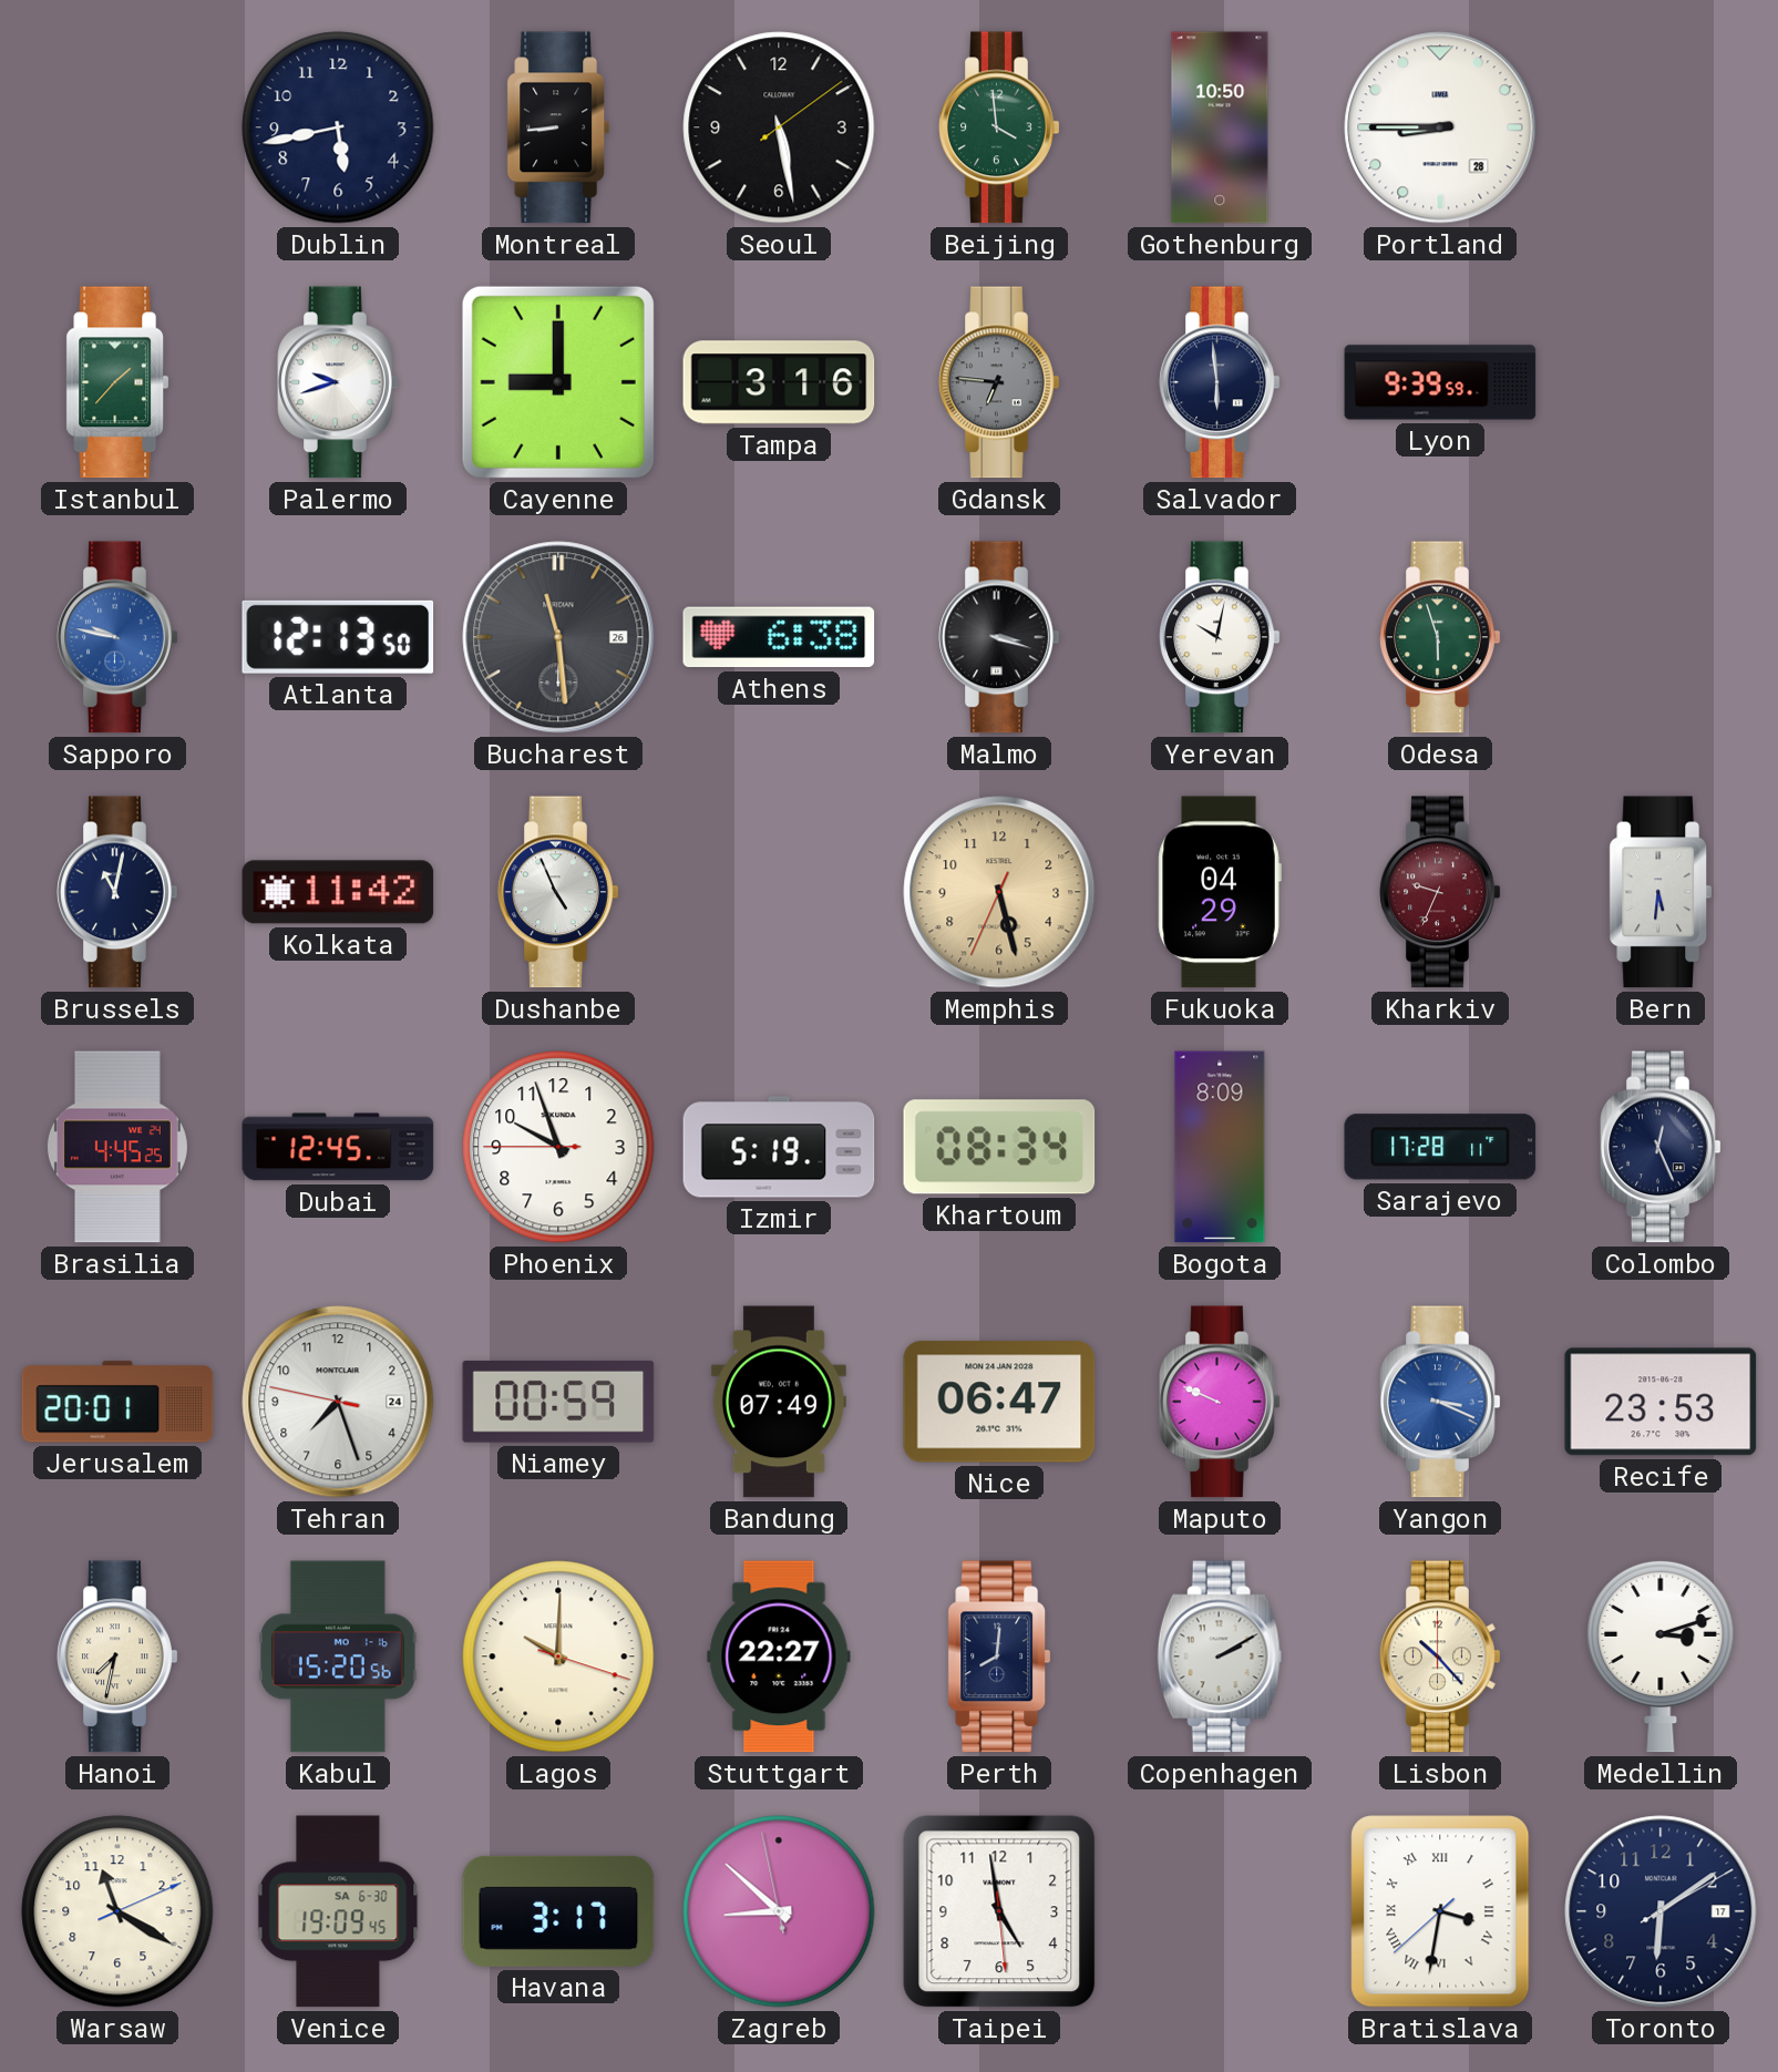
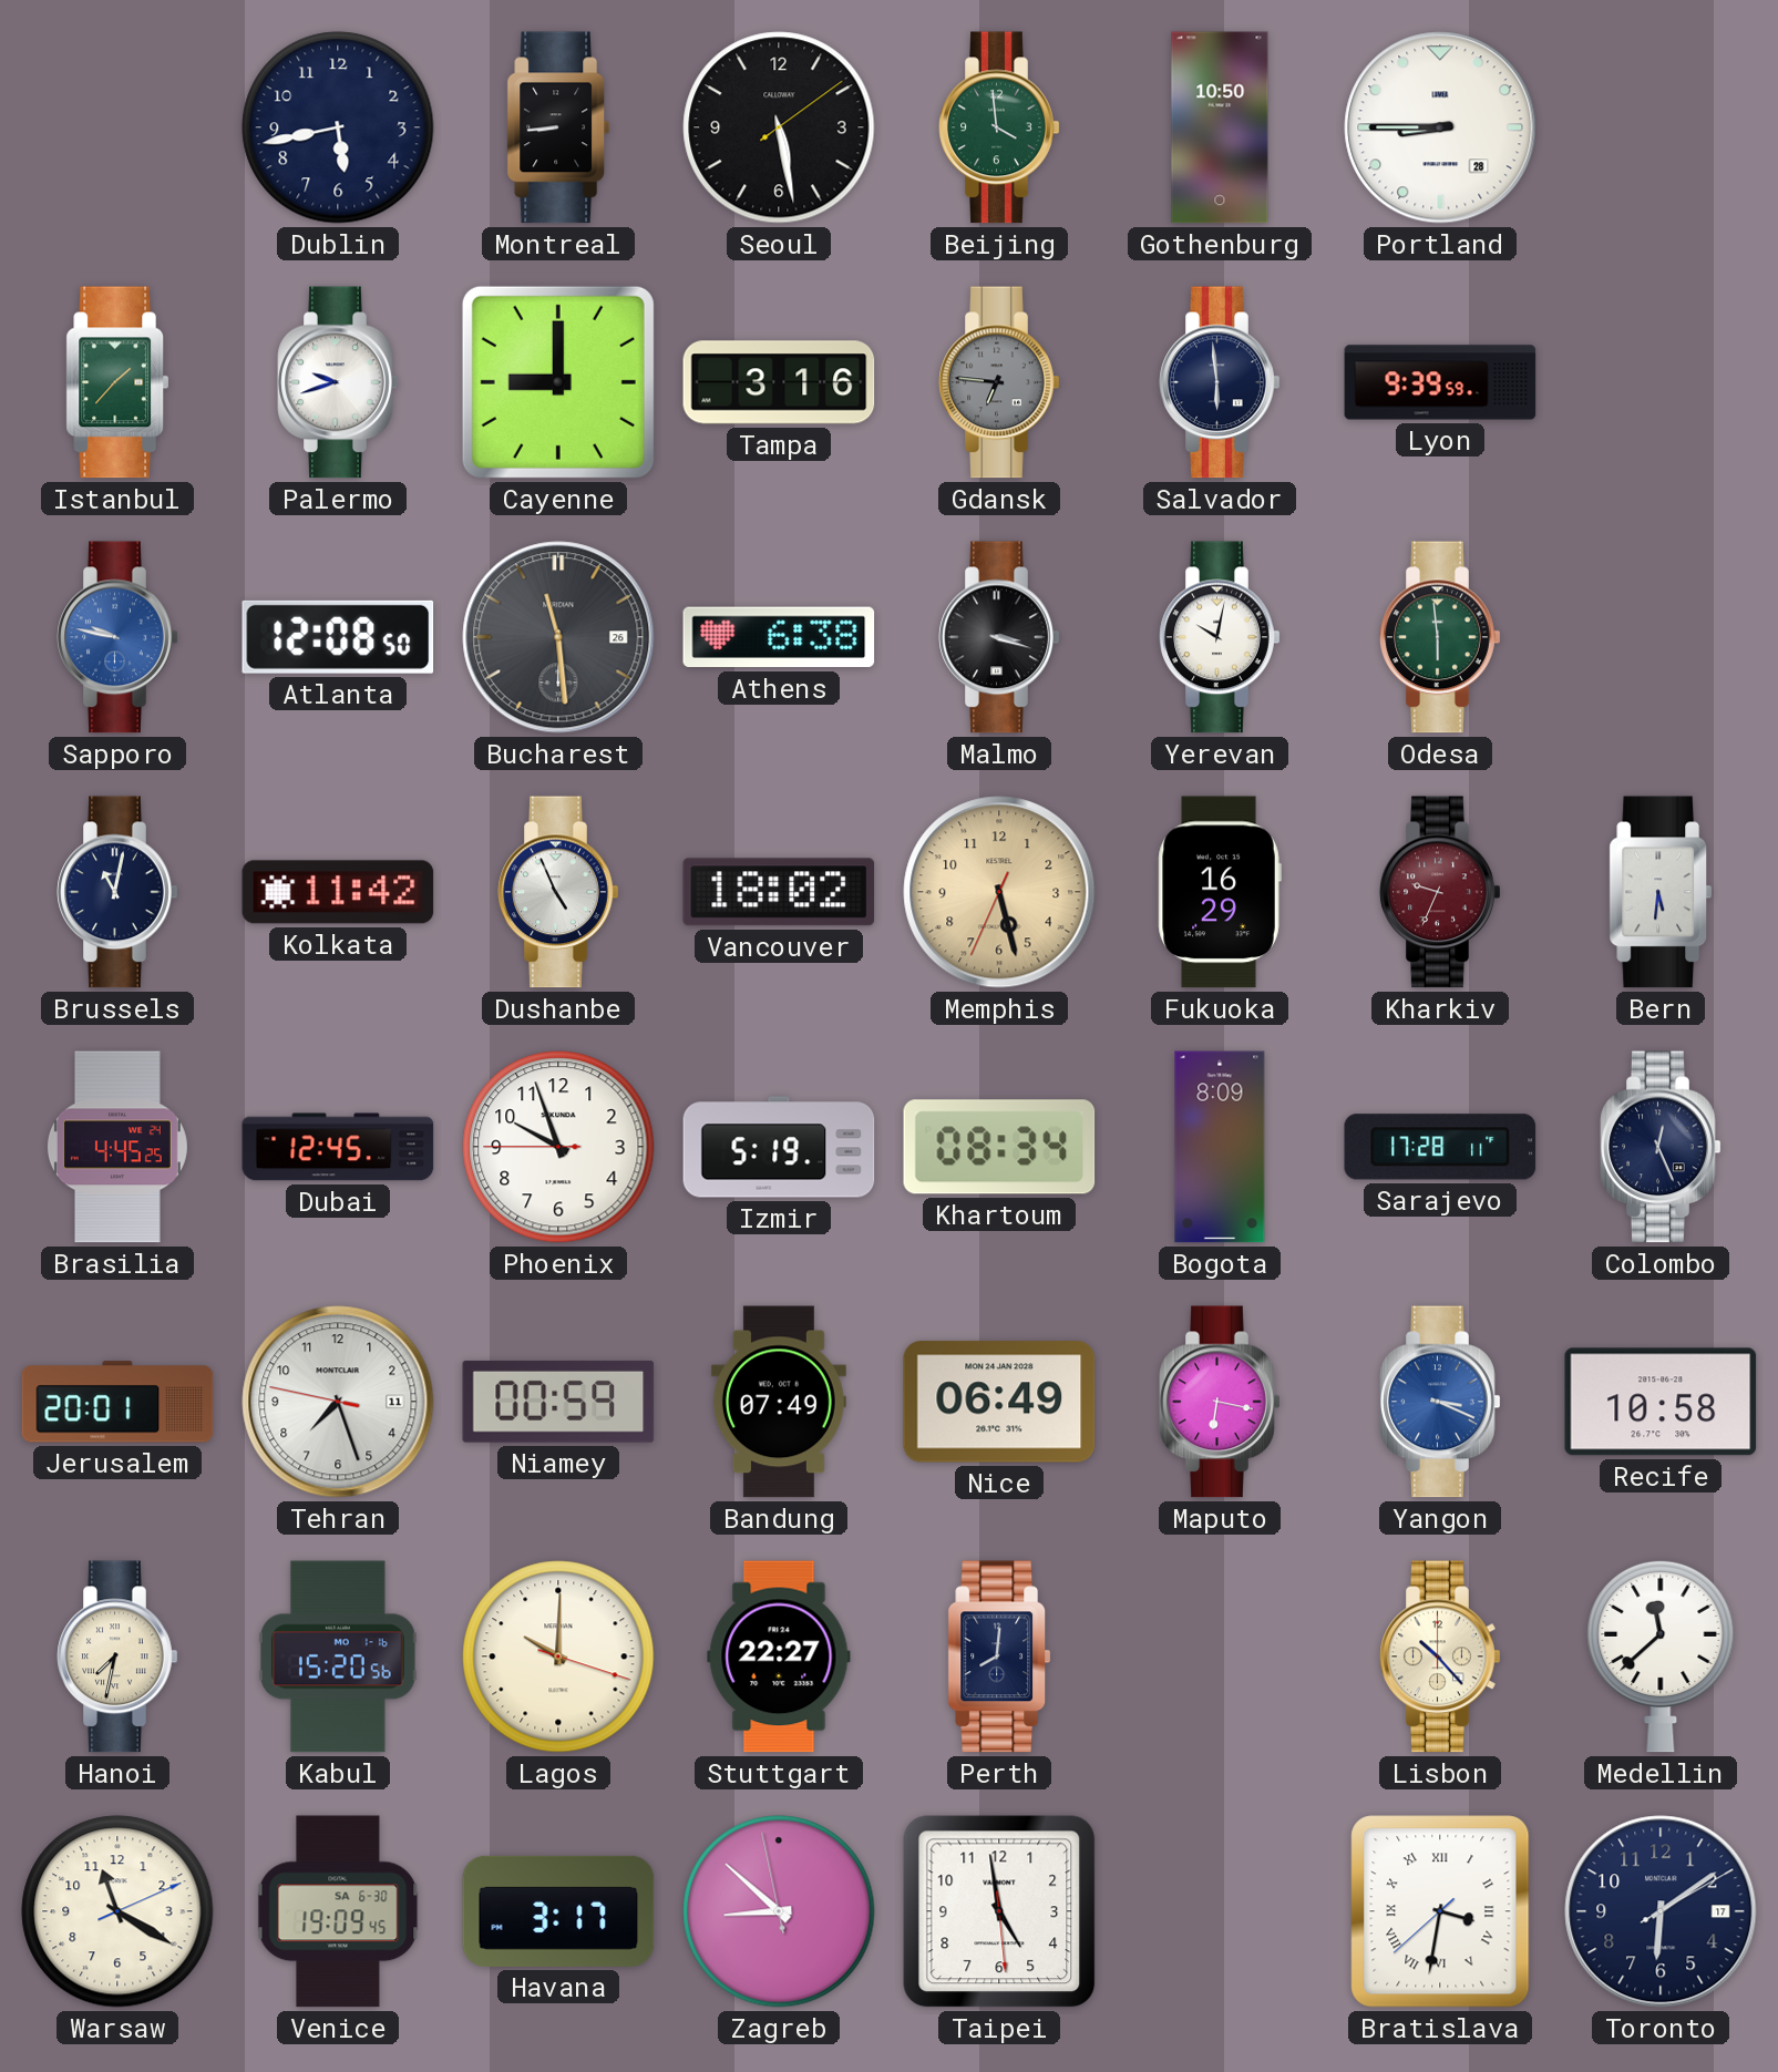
Atlanta: 12:13 -> 12:08
Odesa: 5:57 -> 5:59
Vancouver: none -> 18:02
Fukuoka: 04:29 -> 16:29
Tehran date: 24 -> 11
Nice: 06:47 -> 06:49
Maputo: 9:49 -> 6:17
Recife: 23:53 -> 10:58
Copenhagen: 2:10 -> none
Medellin: 3:12 -> 11:38
